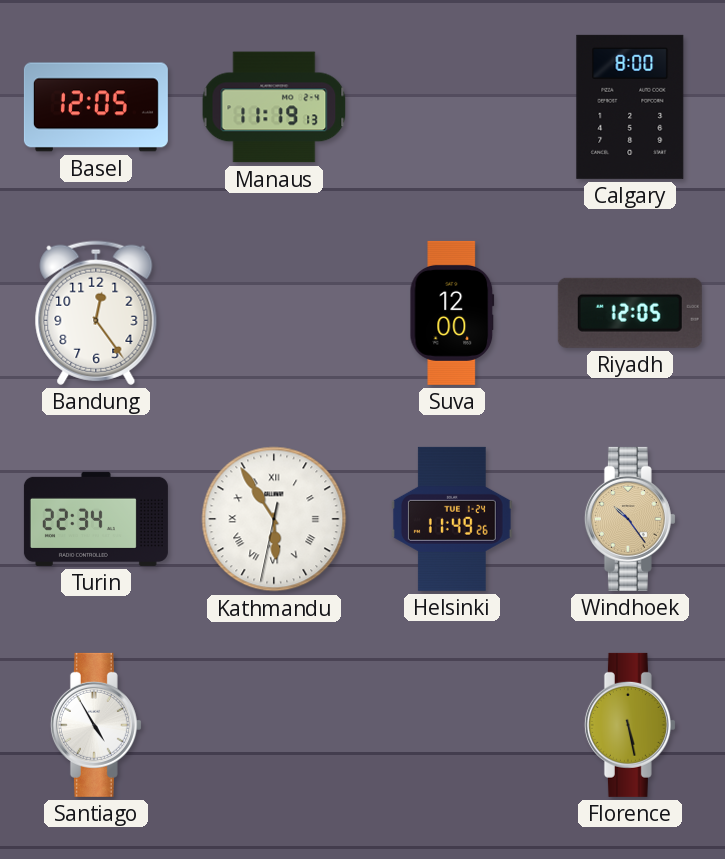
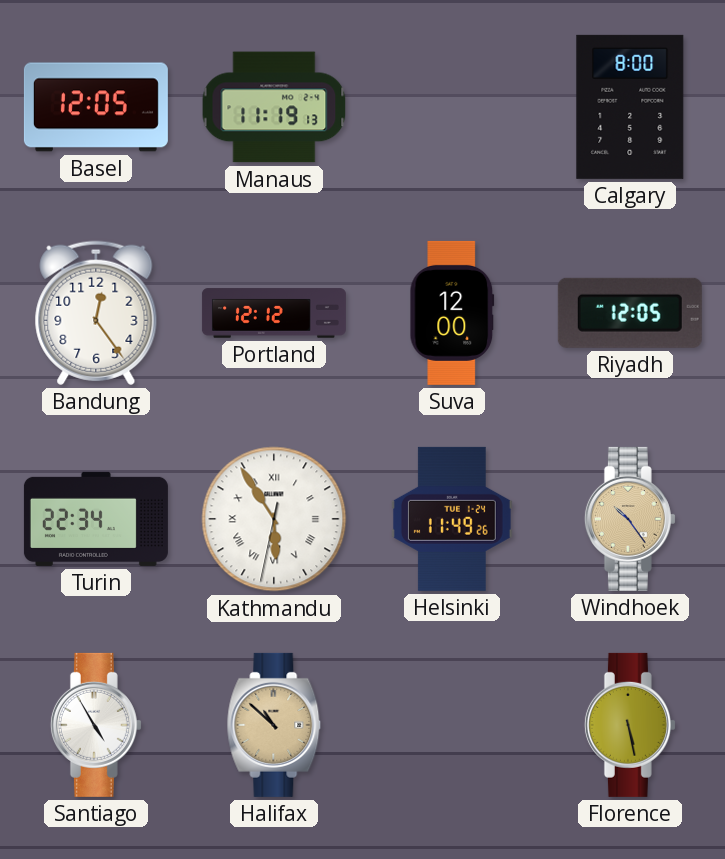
Portland: none -> 12:12
Halifax: none -> 10:52
